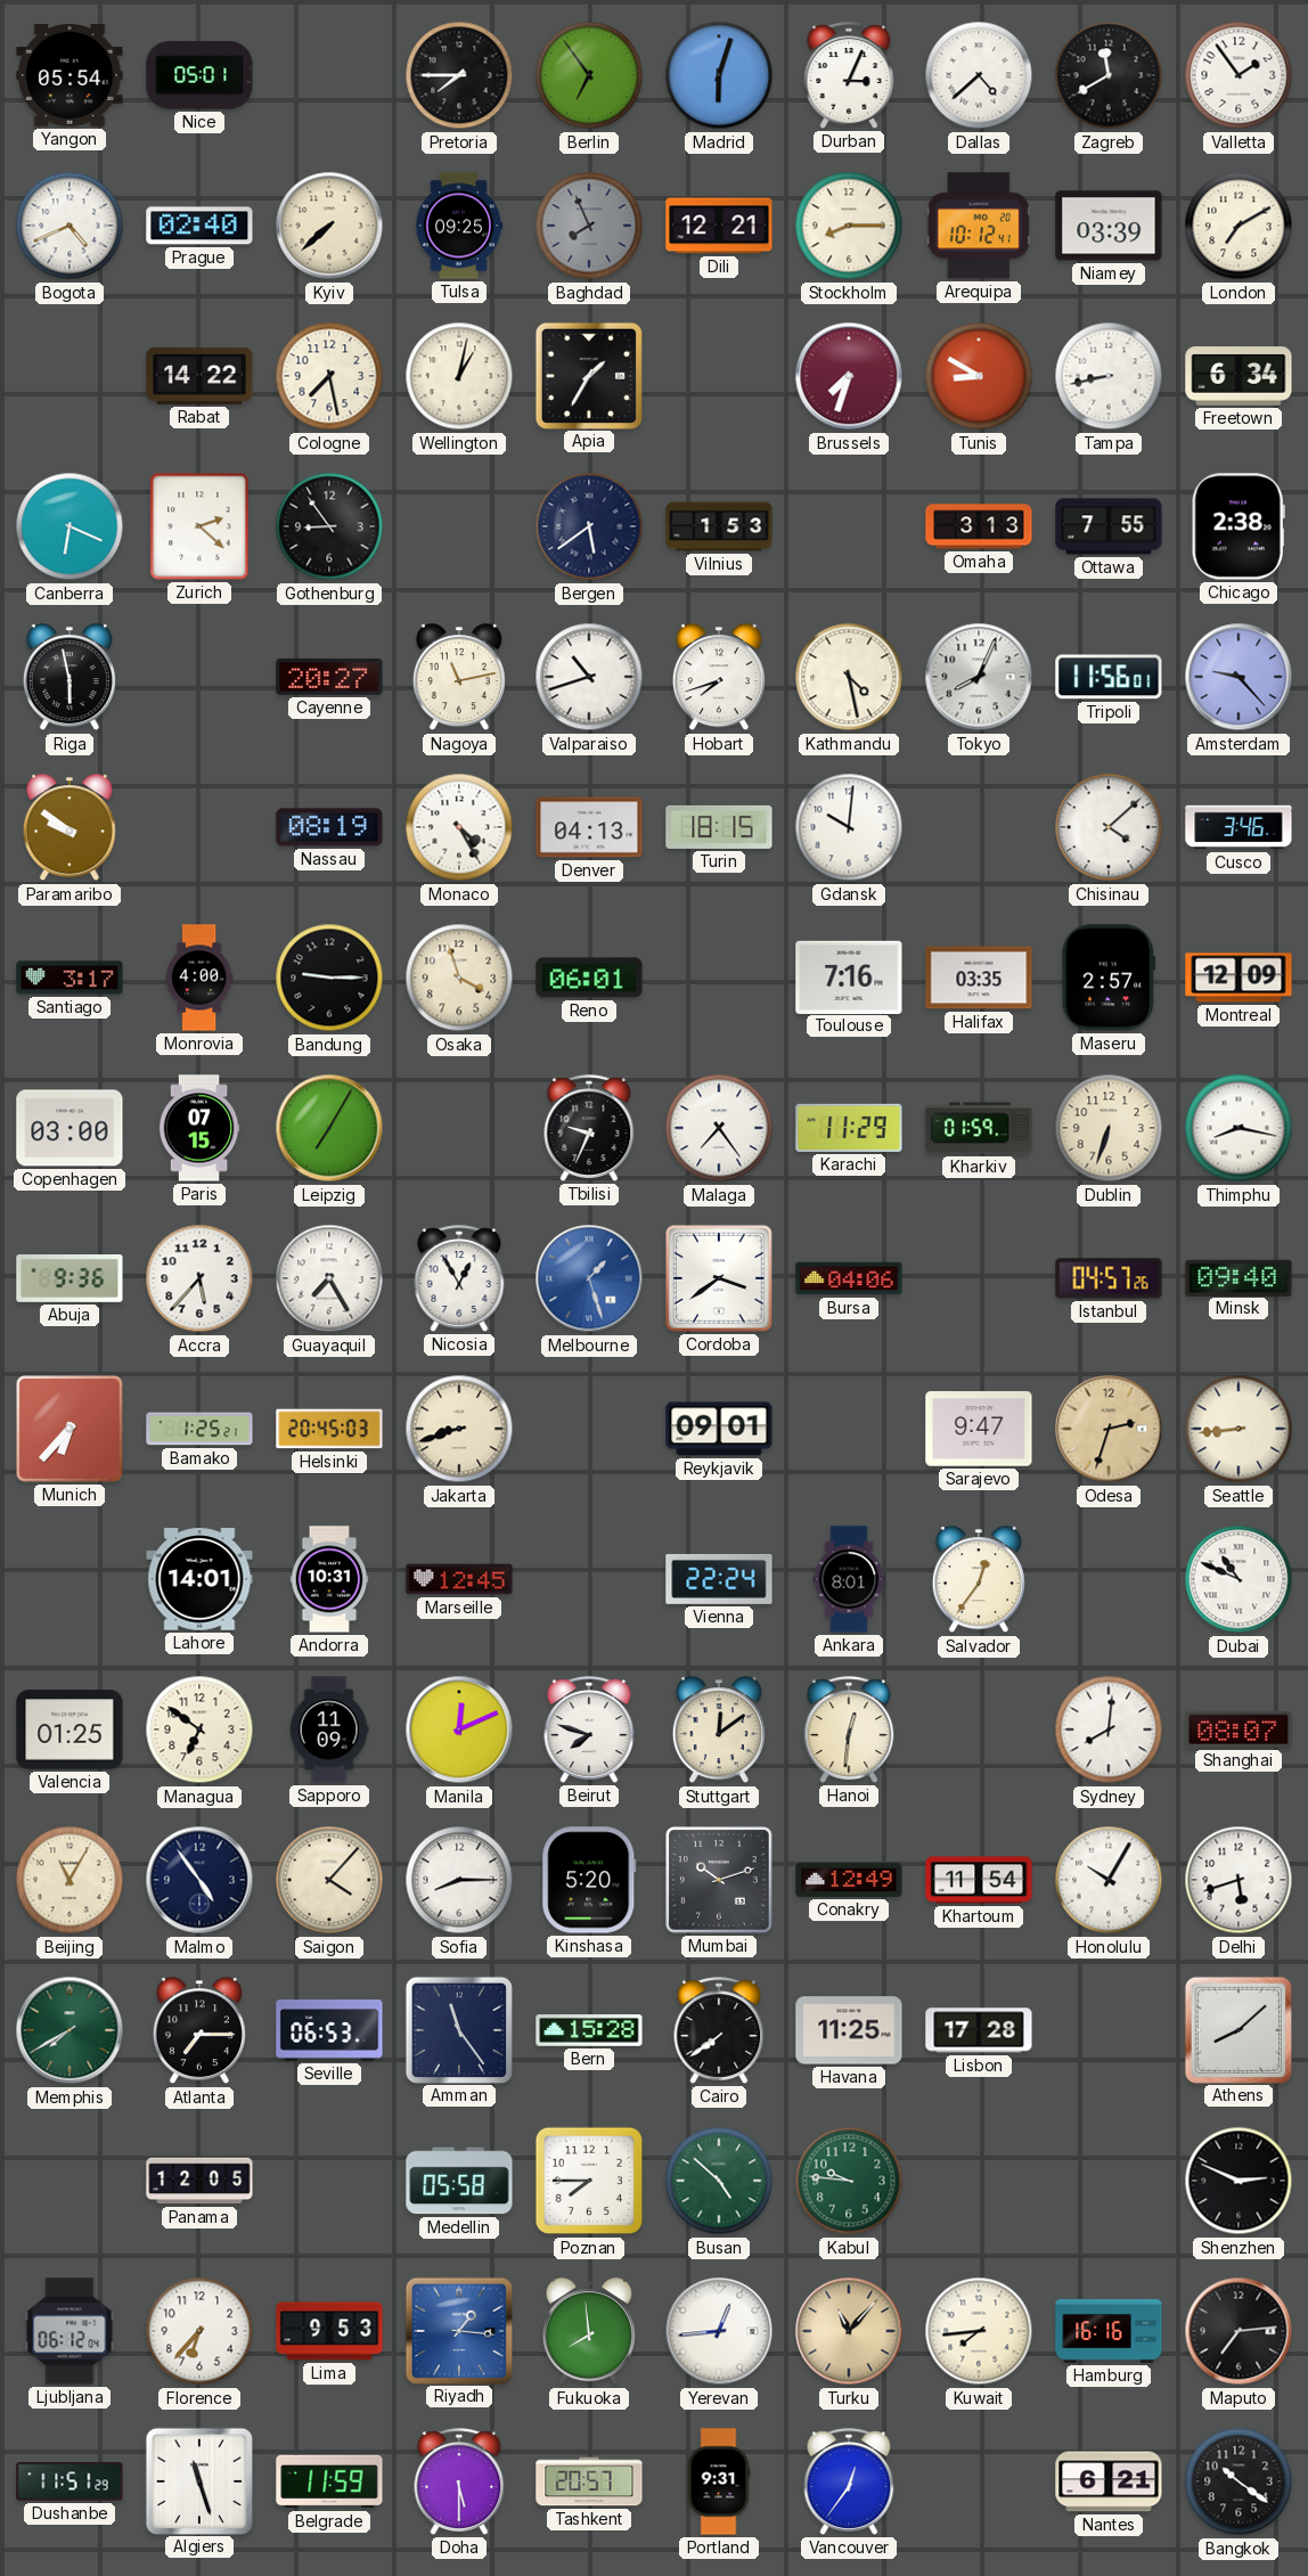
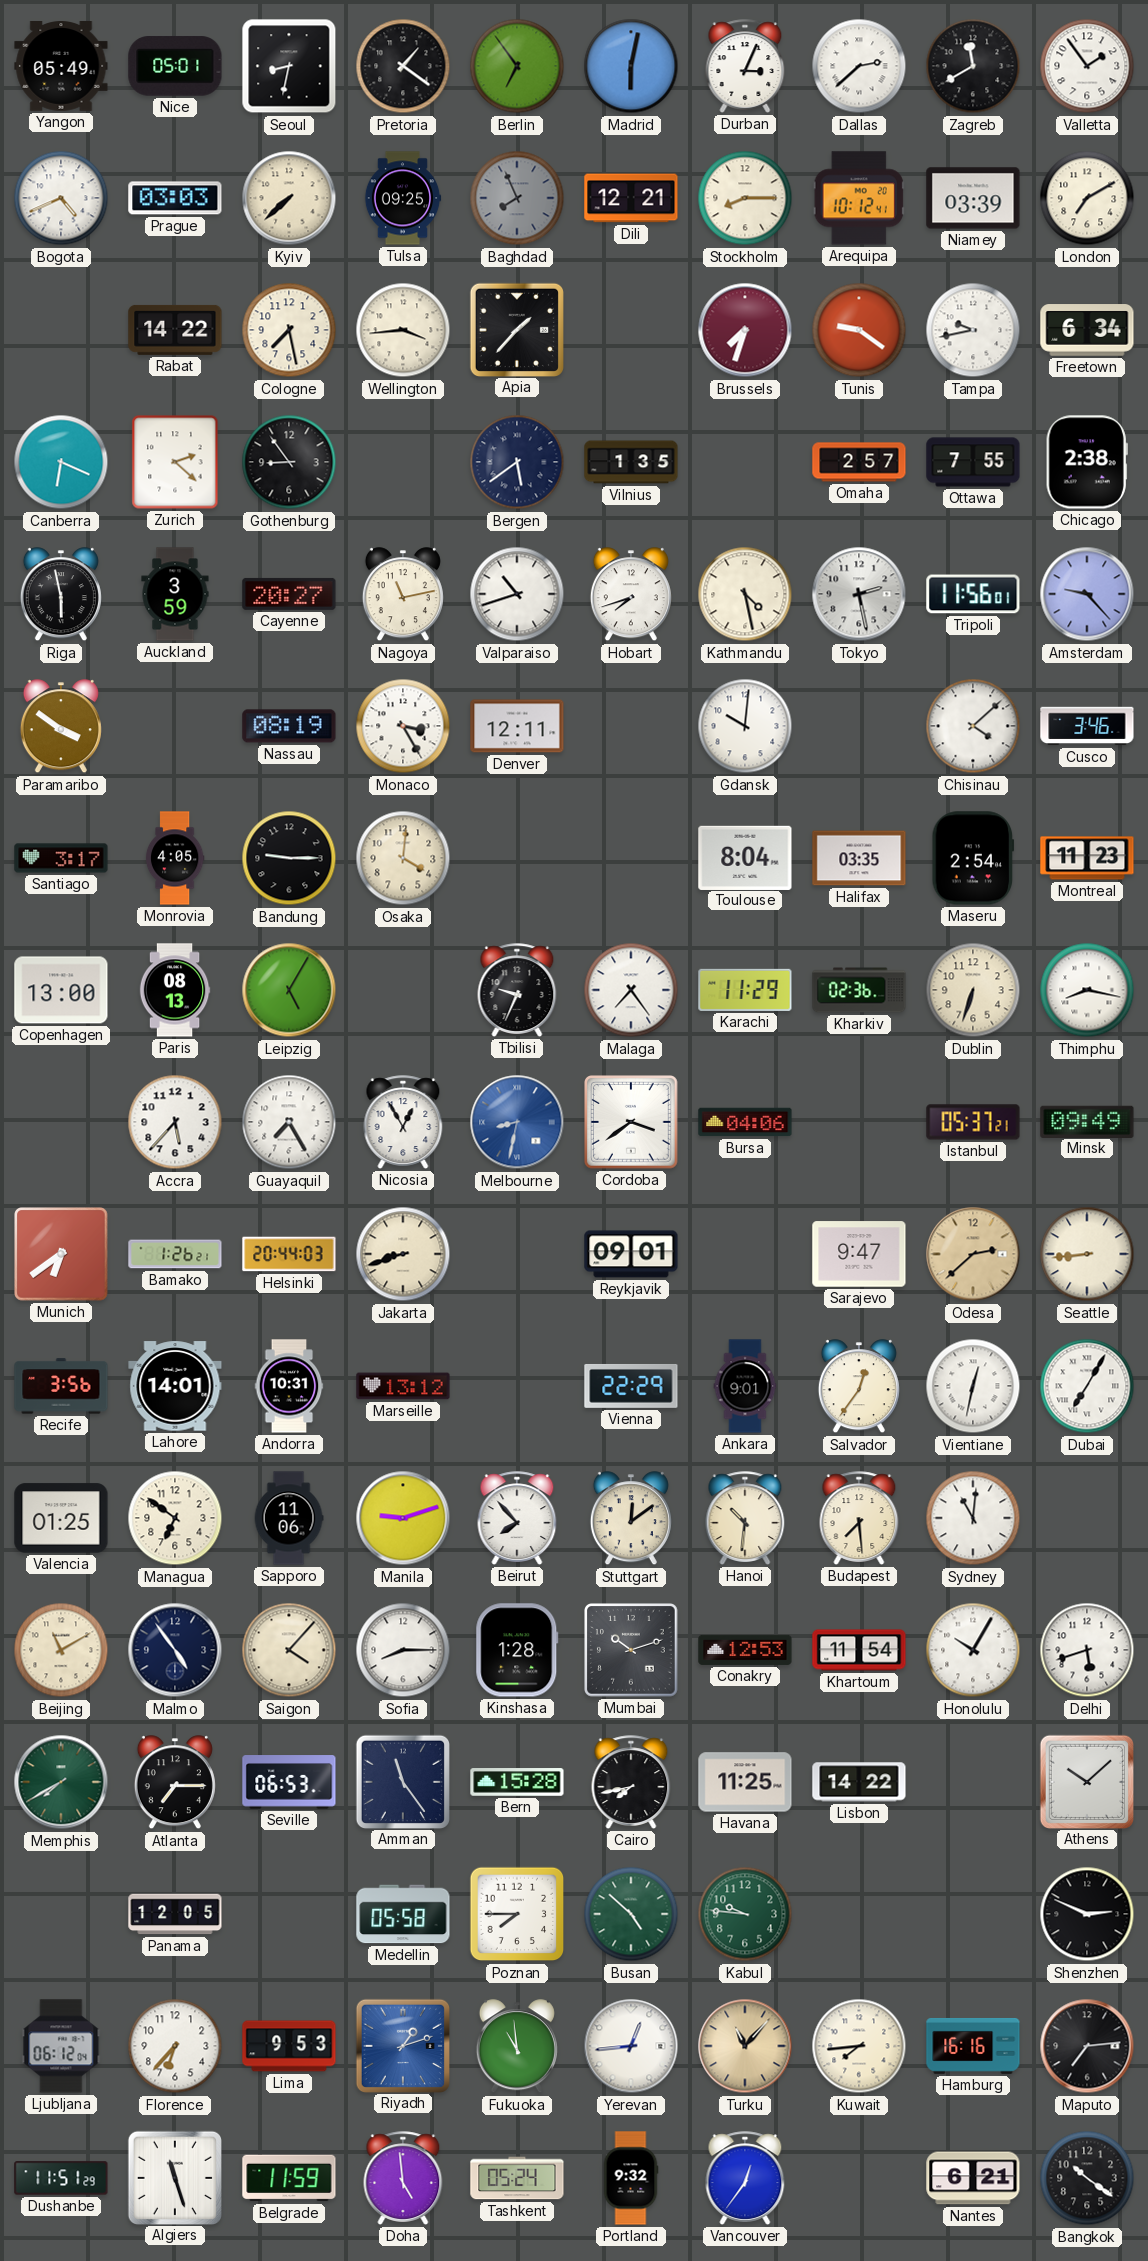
Yangon: 05:54 -> 05:49
Seoul: none -> 8:32
Pretoria: 7:45 -> 1:21
Madrid: 6:03 -> 6:02
Dallas: 4:38 -> 2:38
Prague: 02:40 -> 03:03
Wellington: 1:02 -> 3:44
Apia: 1:35 -> 1:37
Tunis: 8:50 -> 9:21
Tampa: 8:43 -> 9:43
Vilnius: 1:53 -> 1:35
Omaha: 3:13 -> 2:57
Auckland: none -> 3:59
Tokyo: 8:04 -> 2:28
Paramaribo: 9:51 -> 3:51
Monaco: 4:25 -> 3:25
Denver: 04:13 -> 12:11
Turin: 18:15 -> none
Monrovia: 4:00 -> 4:05
Osaka: 3:57 -> 4:01
Reno: 06:01 -> none
Toulouse: 7:16 -> 8:04
Maseru: 2:57 -> 2:54
Montreal: 12:09 -> 11:23
Copenhagen: 03:00 -> 13:00
Paris: 07:15 -> 08:13
Leipzig: 7:05 -> 5:05
Kharkiv: 01:59 -> 02:36
Abuja: 9:36 -> none
Melbourne: 1:27 -> 8:32
Istanbul: 04:57 -> 05:37
Minsk: 09:40 -> 09:49
Munich: 6:37 -> 6:39
Bamako: 1:25 -> 1:26
Helsinki: 20:45 -> 20:44
Odesa: 2:33 -> 2:38
Recife: none -> 3:56
Marseille: 12:45 -> 13:12
Vienna: 22:24 -> 22:29
Ankara: 8:01 -> 9:01
Vientiane: none -> 12:32
Dubai: 10:49 -> 7:05
Sapporo: 11:09 -> 11:06
Manila: 12:11 -> 9:12
Beirut: 7:48 -> 7:53
Hanoi: 12:31 -> 10:31
Budapest: none -> 7:29
Sydney: 8:01 -> 11:01
Shanghai: 08:07 -> none
Beijing: 11:05 -> 11:10
Kinshasa: 5:20 -> 1:28
Conakry: 12:49 -> 12:53
Cairo: 7:39 -> 7:43
Lisbon: 17:28 -> 14:22
Athens: 8:08 -> 10:08
Riyadh: 1:16 -> 1:12
Fukuoka: 7:59 -> 10:59
Doha: 5:30 -> 4:59
Tashkent: 20:57 -> 05:24
Portland: 9:31 -> 9:32
